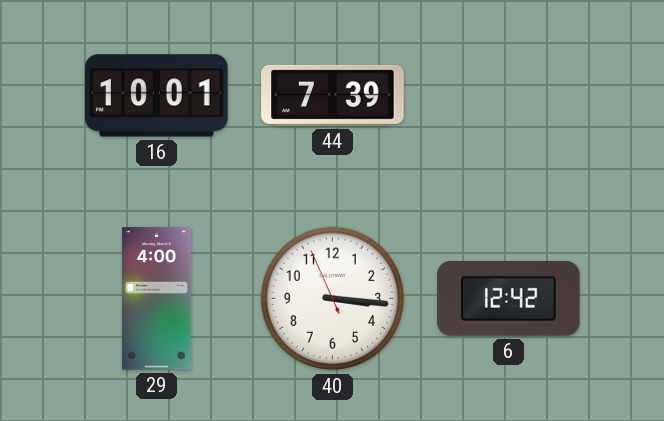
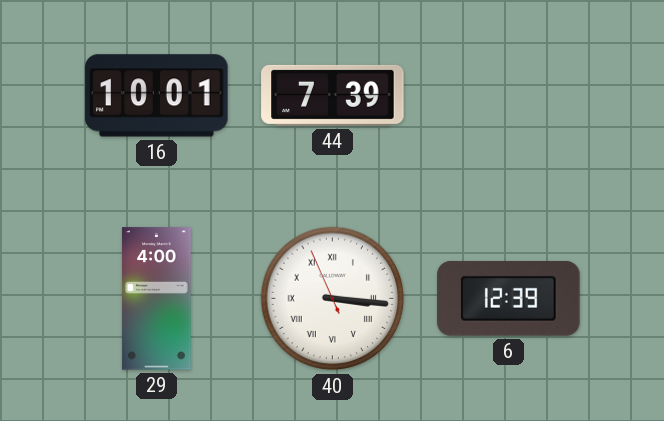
40 numerals: Arabic -> Roman
6: 12:42 -> 12:39
